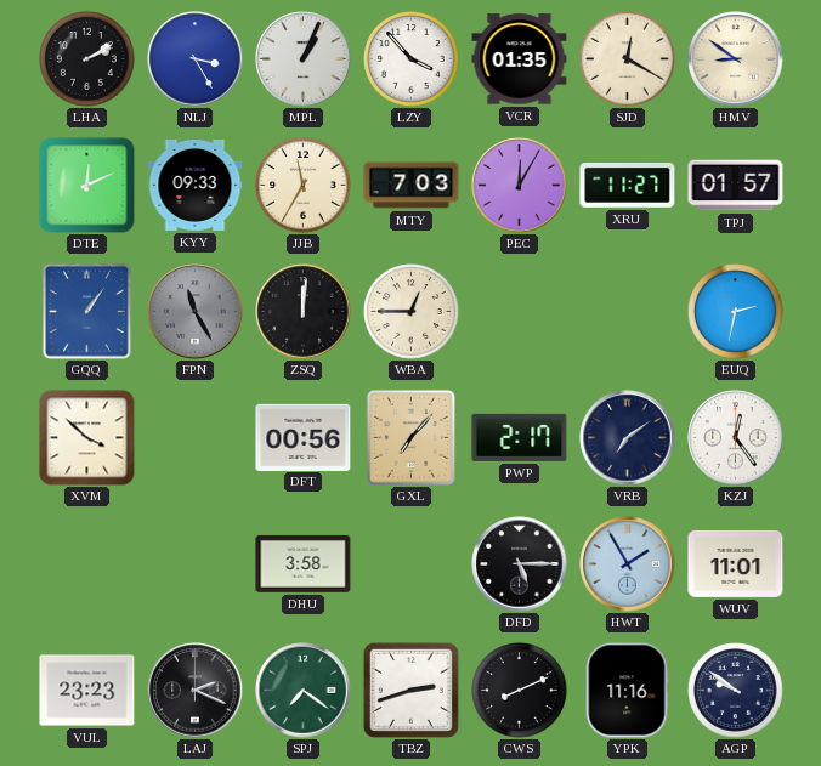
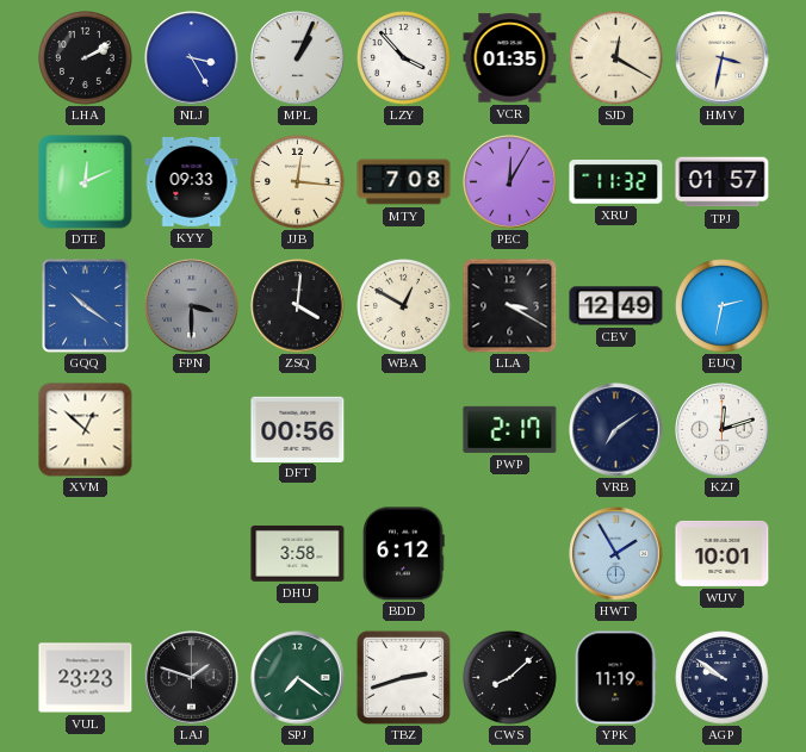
HMV: 8:51 -> 3:32
JJB: 11:35 -> 12:16
MTY: 7:03 -> 7:08
XRU: 11:27 -> 11:32
GQQ: 1:06 -> 10:21
FPN: 11:25 -> 3:30
ZSQ: 12:01 -> 4:01
WBA: 12:45 -> 12:50
LLA: none -> 3:20
CEV: none -> 12:49
XVM: 3:52 -> 12:52
GXL: 7:07 -> none
KZJ: 12:24 -> 12:12
BDD: none -> 6:12
DFD: 5:15 -> none
WUV: 11:01 -> 10:01
LAJ: 2:19 -> 1:48
CWS: 8:11 -> 8:08
YPK: 11:16 -> 11:19
